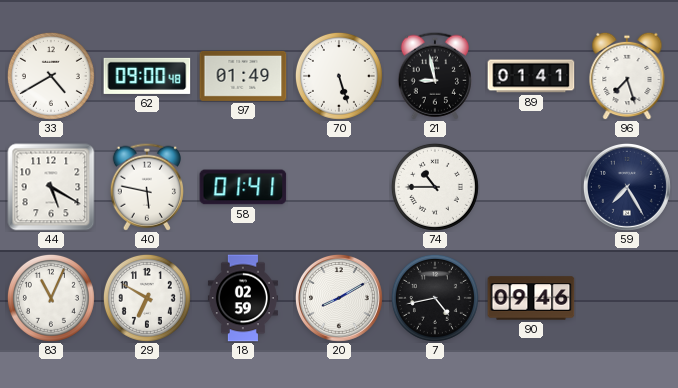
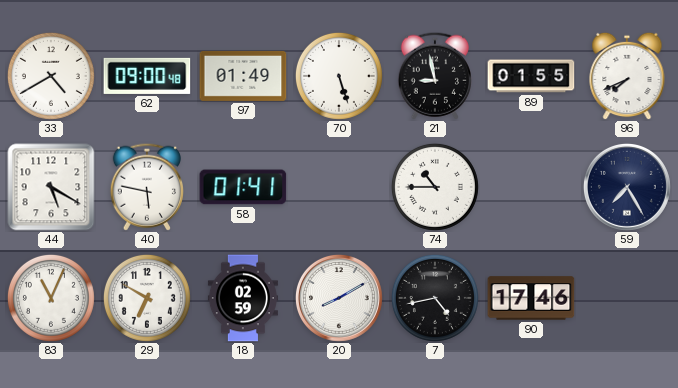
89: 01:41 -> 01:55
96: 7:27 -> 7:41
90: 09:46 -> 17:46
